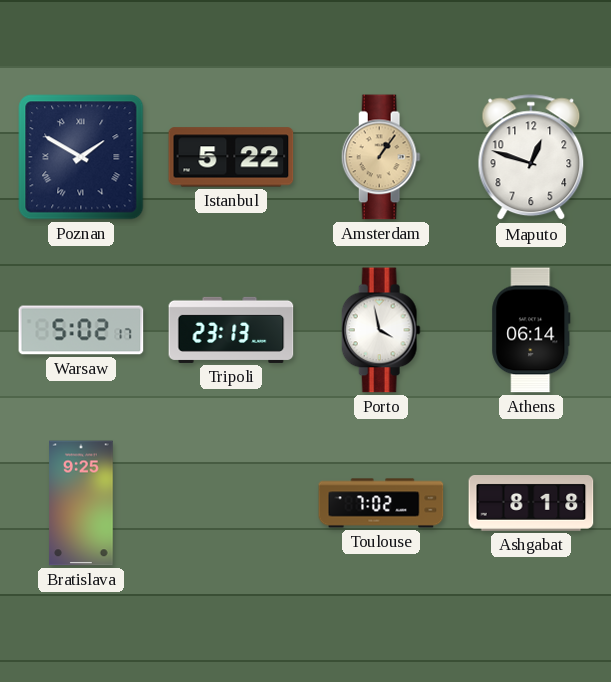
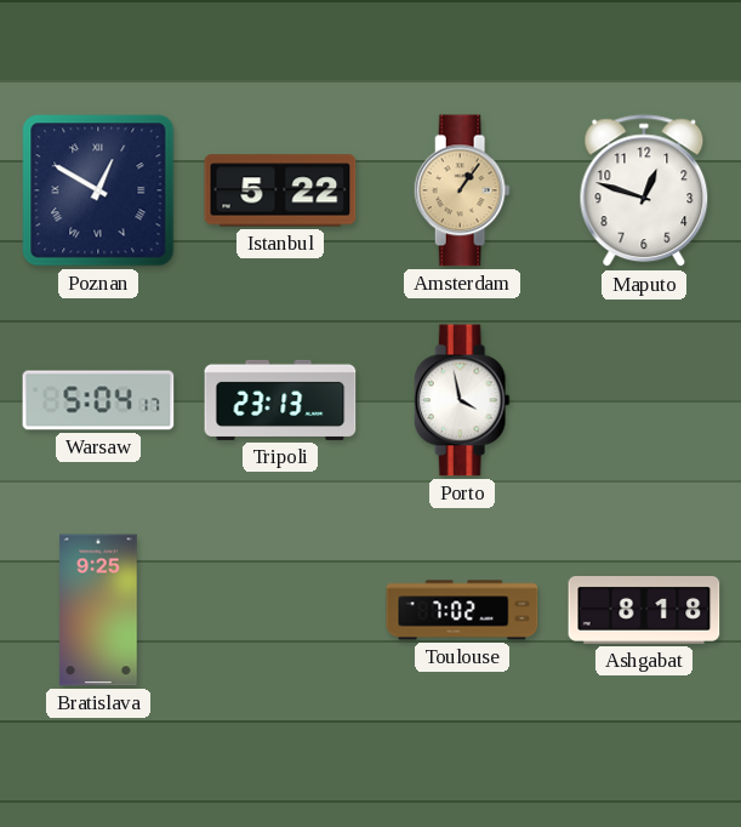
Poznan: 1:50 -> 12:50
Warsaw: 5:02 -> 5:04
Athens: 06:14 -> none
